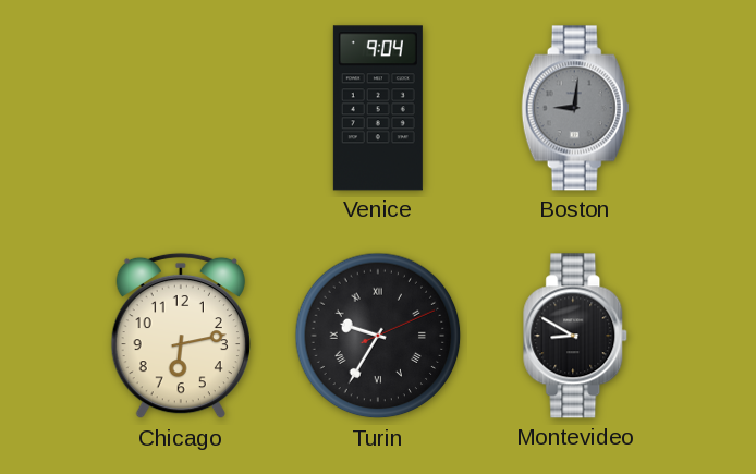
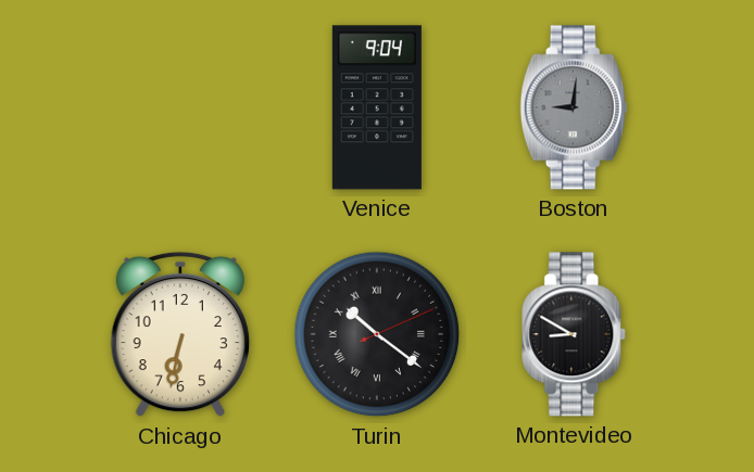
Chicago: 6:13 -> 6:32
Turin: 9:35 -> 10:21
